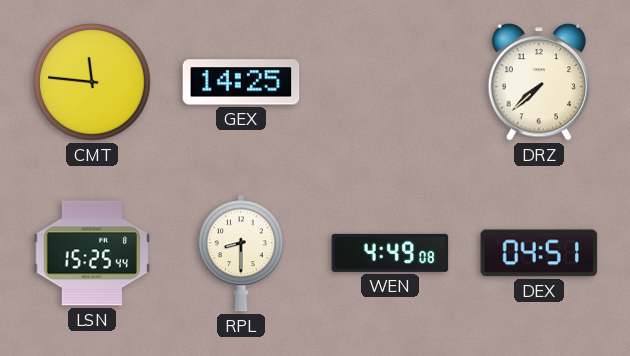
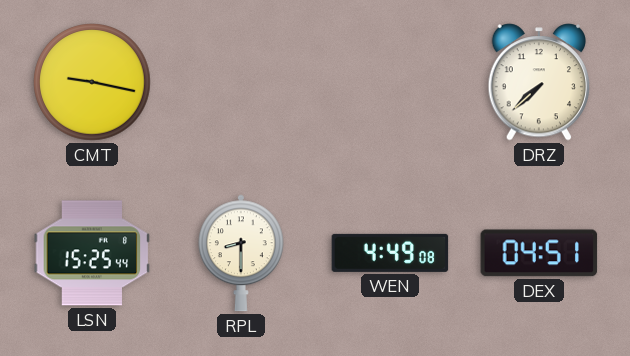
CMT: 11:46 -> 9:17
GEX: 14:25 -> none
